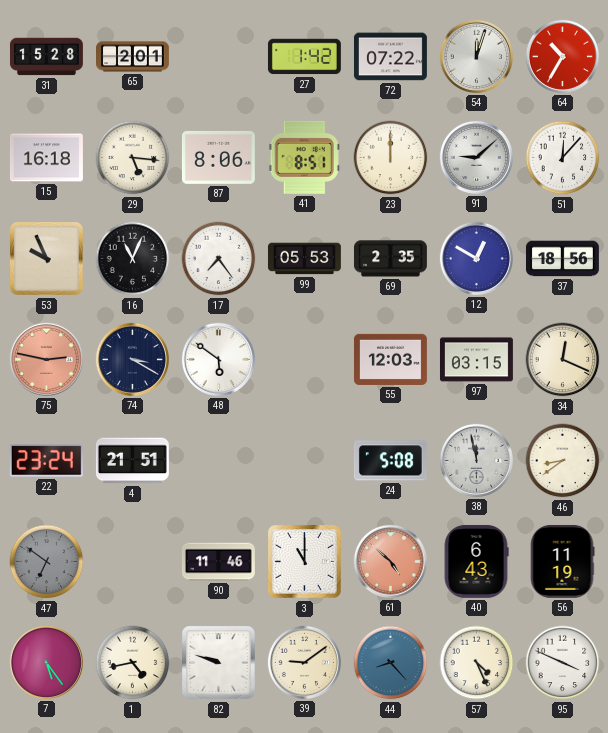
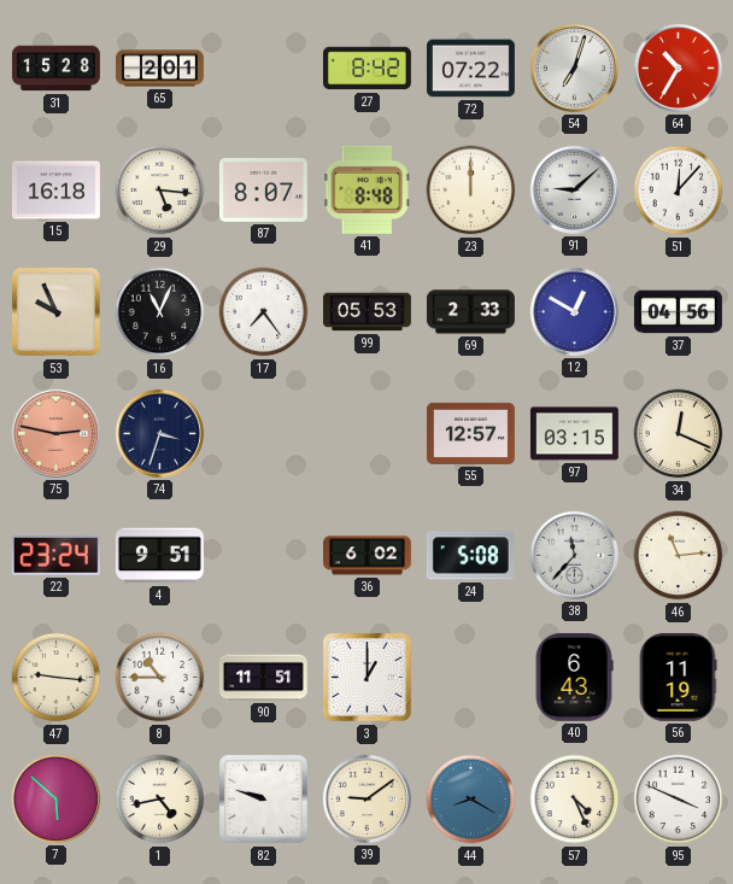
27: 1:42 -> 8:42
54: 12:03 -> 7:03
87: 8:06 -> 8:07
41: 8:51 -> 8:48
69: 2:35 -> 2:33
37: 18:56 -> 04:56
74: 3:20 -> 3:33
48: 5:51 -> none
55: 12:03 -> 12:57
4: 21:51 -> 9:51
36: none -> 6:02
38: 11:58 -> 11:37
46: 8:39 -> 11:14
47: 6:51 -> 9:16
47 dial: grey -> cream
8: none -> 10:45
90: 11:46 -> 11:51
3: 11:00 -> 1:00
61: 4:52 -> none
7: 5:24 -> 5:52
44: 8:23 -> 8:20
